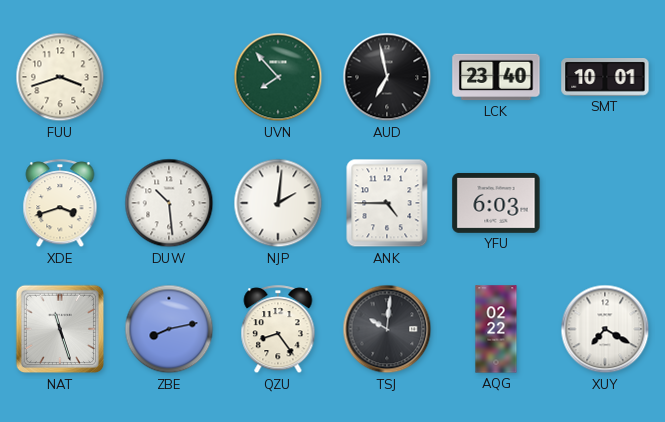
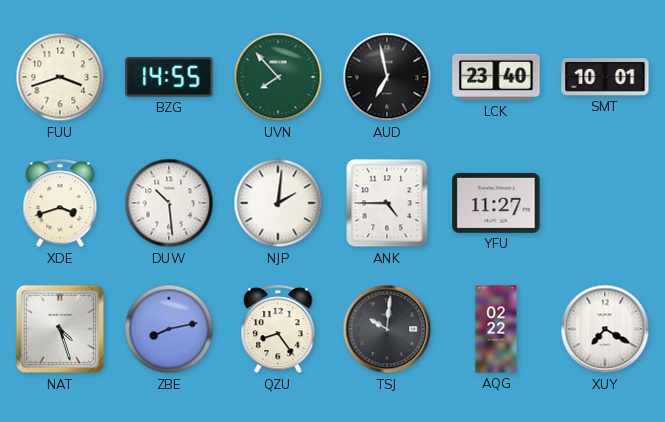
BZG: none -> 14:55
YFU: 6:03 -> 11:27
NAT: 11:27 -> 4:27
